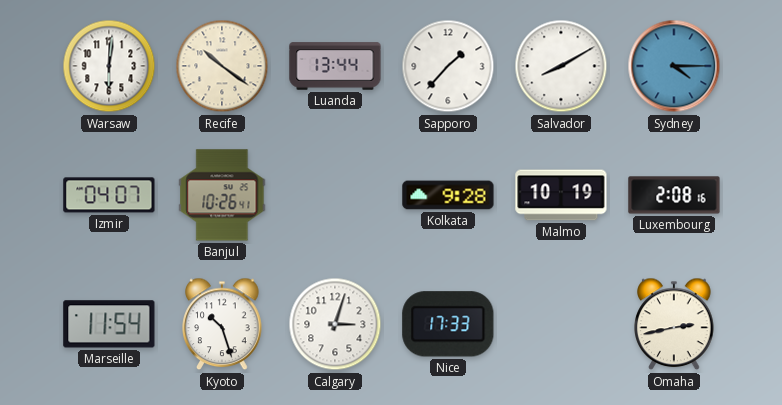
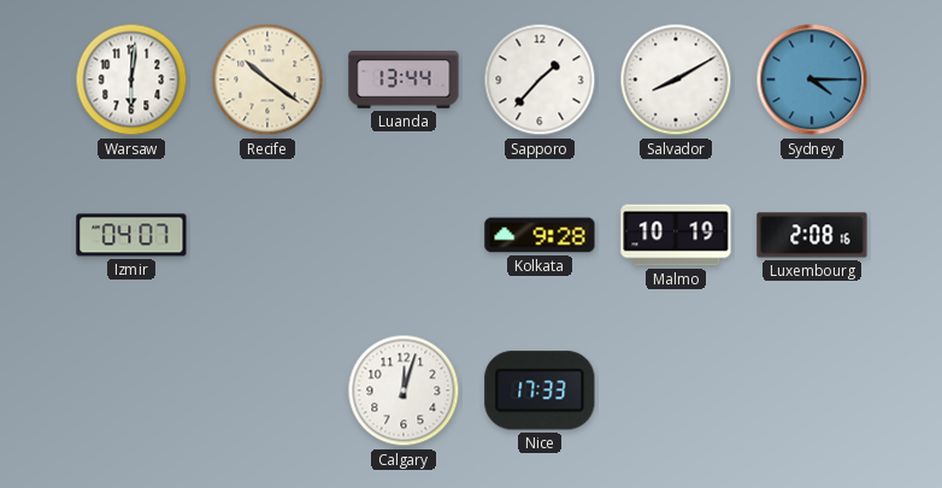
Banjul: 10:26 -> none
Marseille: 11:54 -> none
Kyoto: 10:27 -> none
Calgary: 3:03 -> 12:03
Omaha: 2:43 -> none
